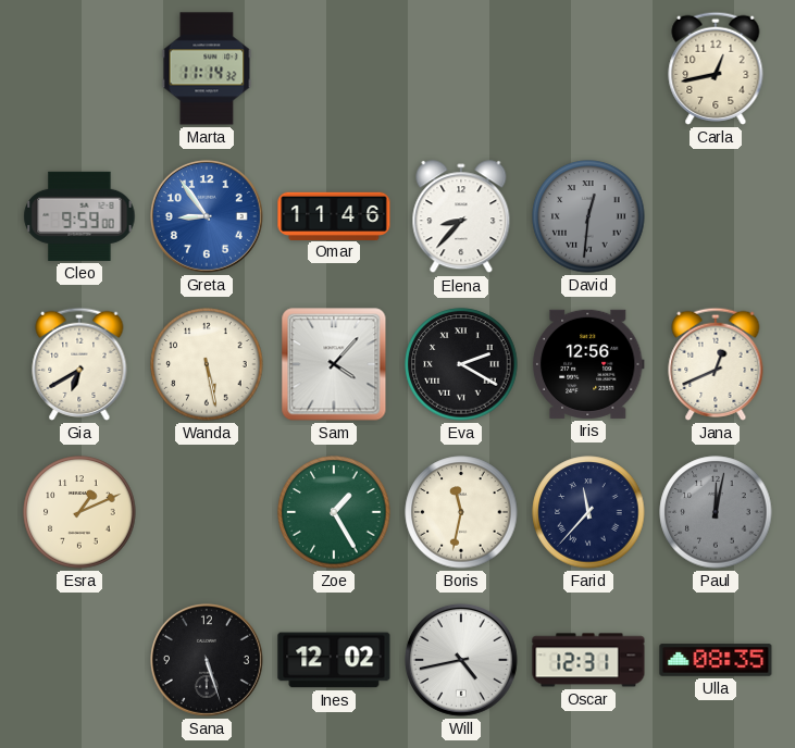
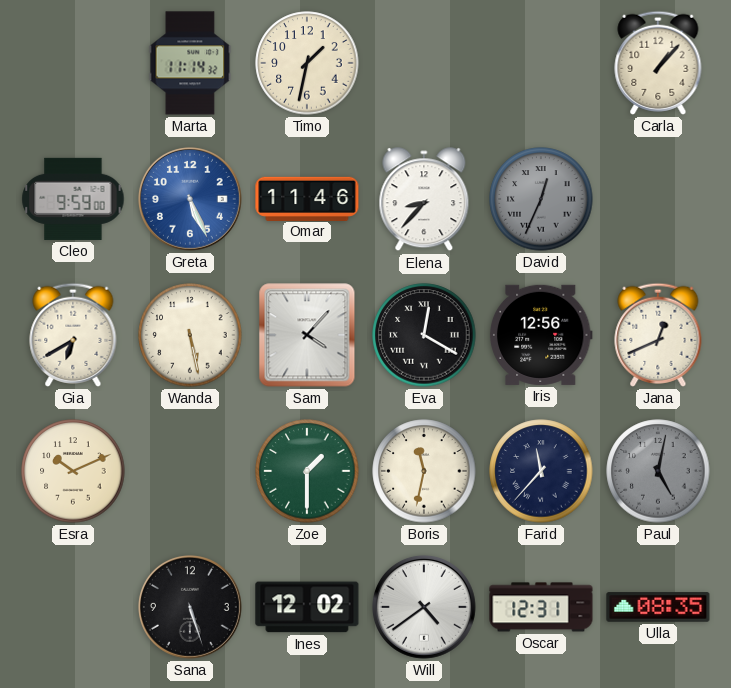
Timo: none -> 1:32
Carla: 12:43 -> 1:07
Greta: 8:54 -> 5:26
David: 12:31 -> 12:34
Eva: 2:20 -> 12:20
Esra: 1:11 -> 10:11
Zoe: 1:25 -> 1:30
Paul: 12:02 -> 5:02
Will: 4:43 -> 4:39
